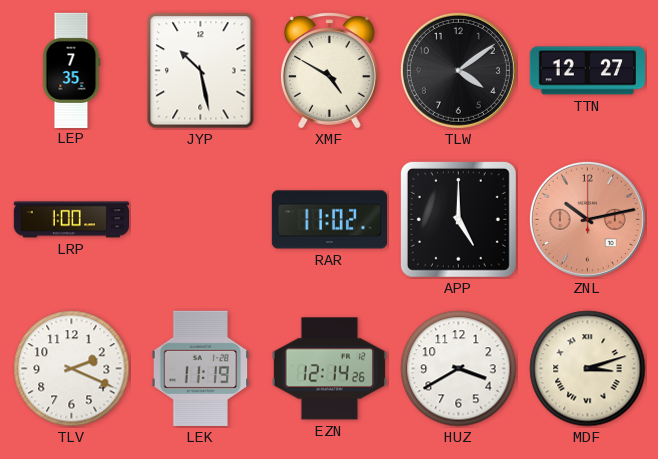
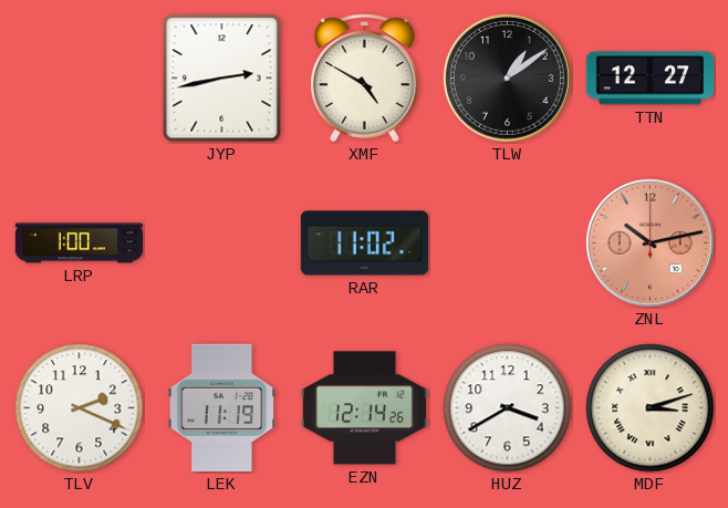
LEP: 7:35 -> none
JYP: 10:28 -> 2:43
TLW: 4:09 -> 1:09
APP: 5:00 -> none
